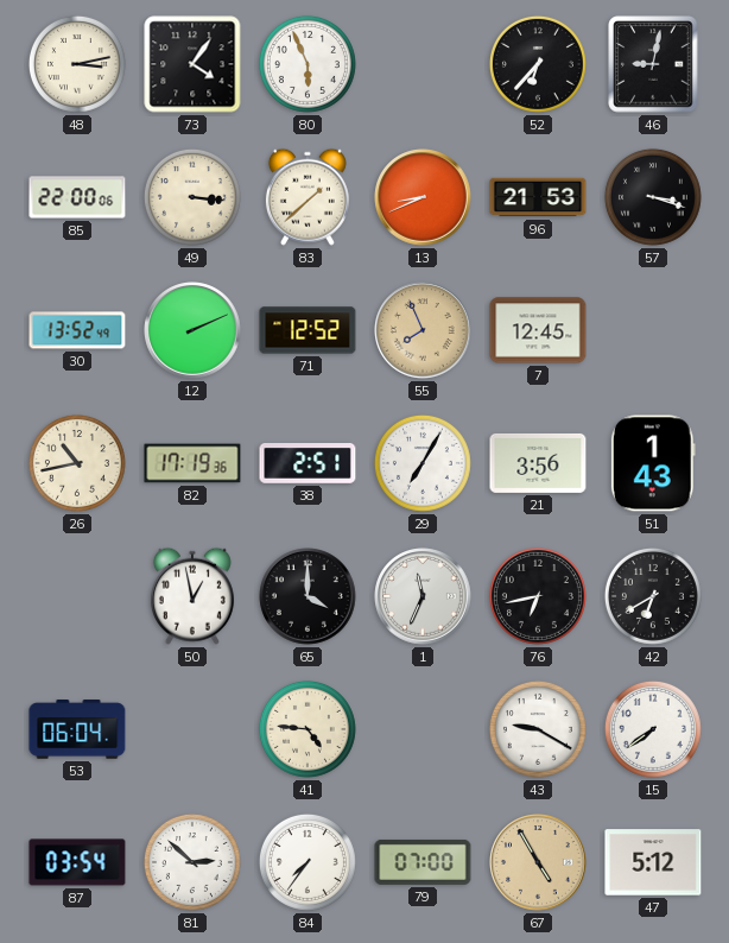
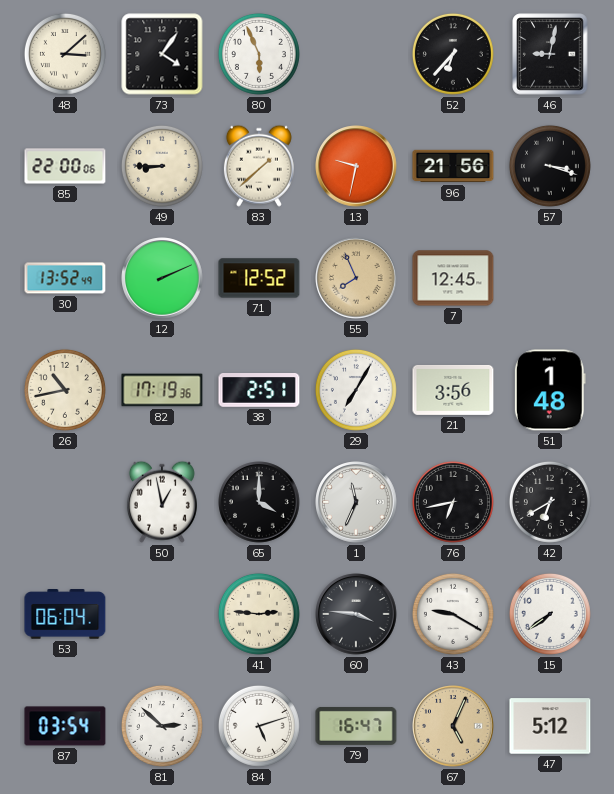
48: 3:13 -> 3:08
49: 3:16 -> 8:45
13: 8:41 -> 9:32
96: 21:53 -> 21:56
51: 1:43 -> 1:48
41: 4:46 -> 2:46
60: none -> 3:46
84: 7:36 -> 5:12
79: 07:00 -> 16:47
67: 4:55 -> 5:04
